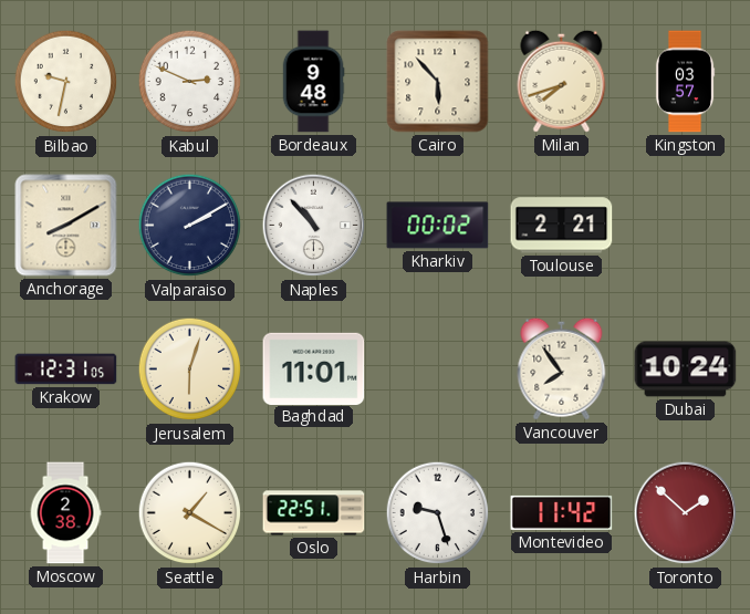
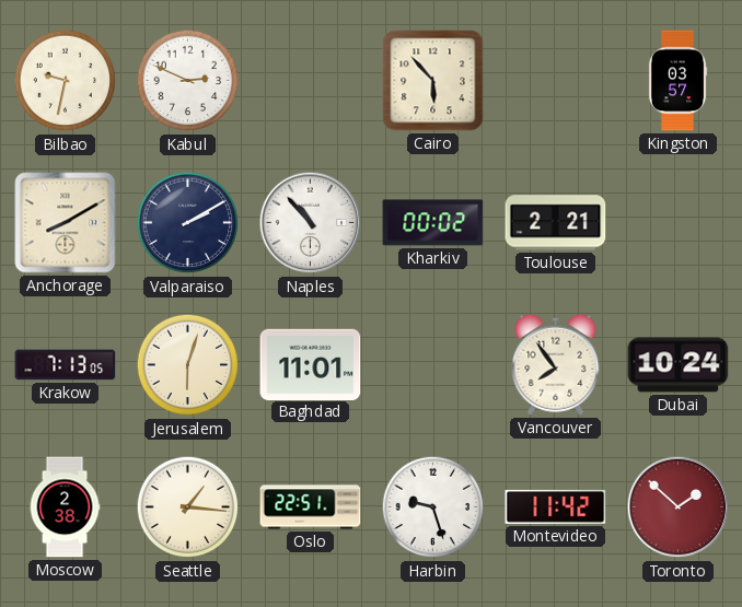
Bordeaux: 9:48 -> none
Milan: 7:42 -> none
Krakow: 12:31 -> 7:13
Seattle: 1:20 -> 1:16
